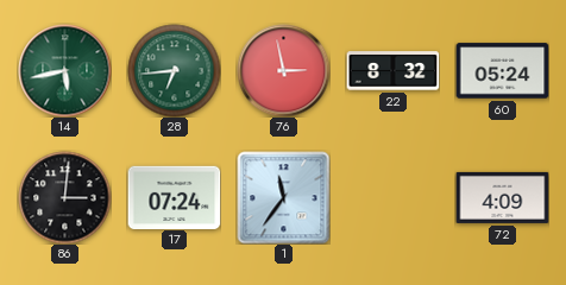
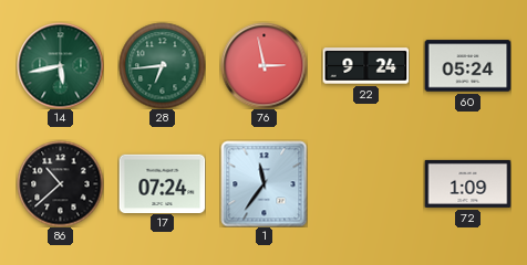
22: 8:32 -> 9:24
86: 3:01 -> 10:38
72: 4:09 -> 1:09
